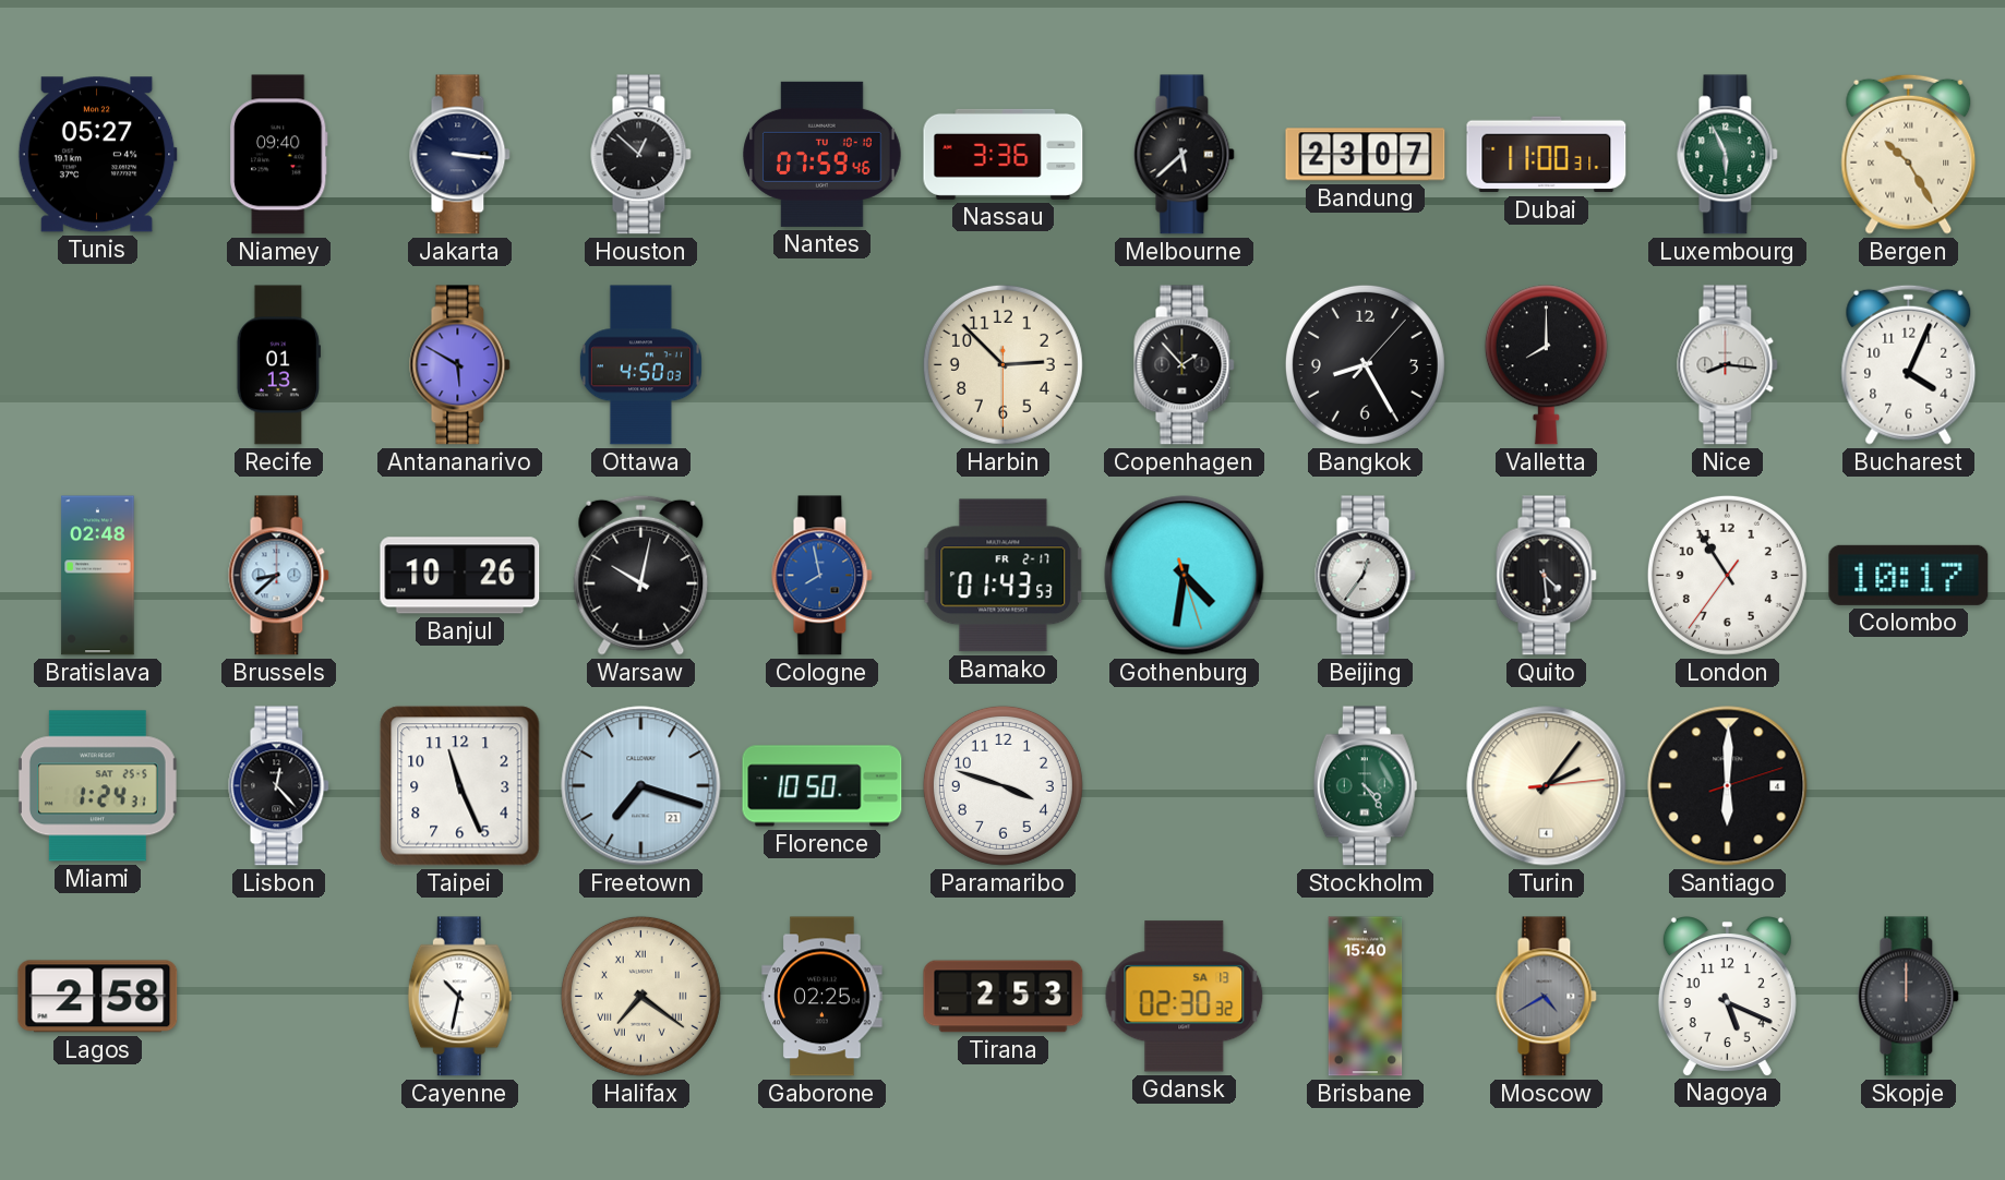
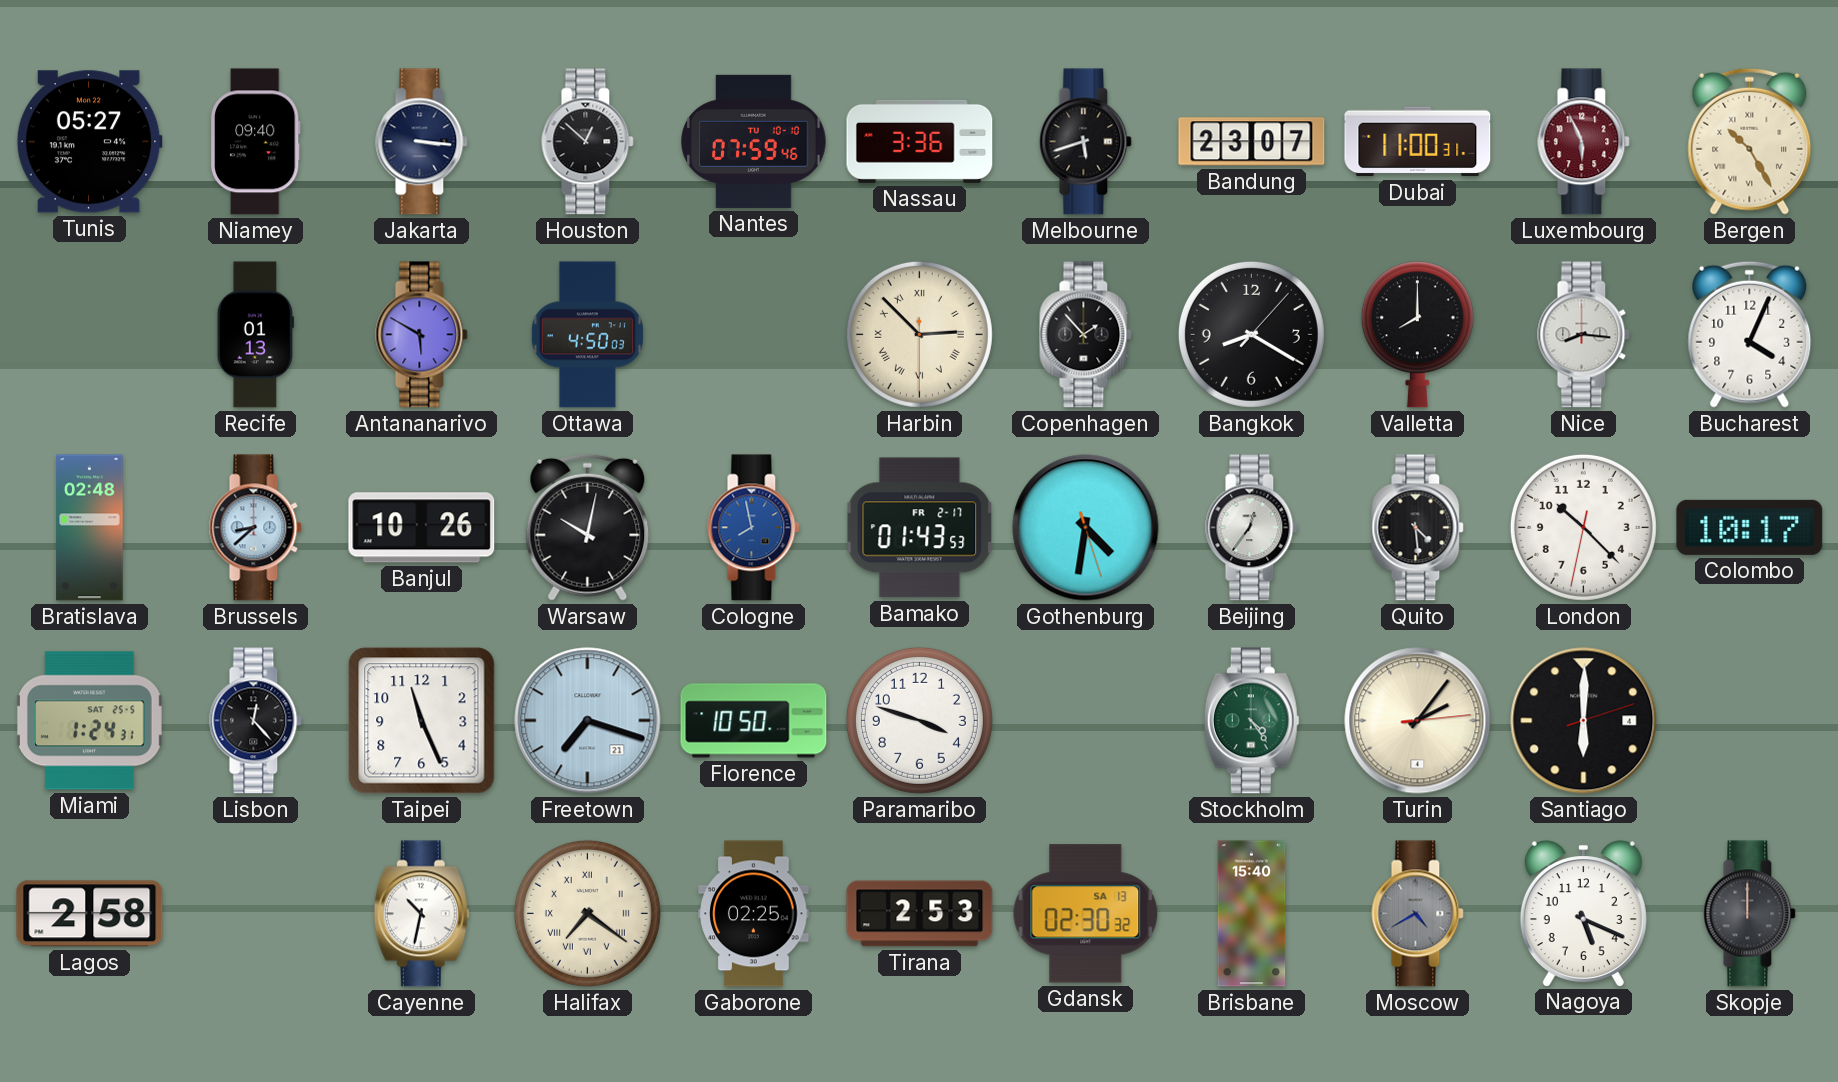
Melbourne: 5:38 -> 5:42
Luxembourg dial: green -> burgundy
Harbin numerals: Arabic -> Roman
Bangkok: 8:25 -> 8:20
London: 10:54 -> 10:22
